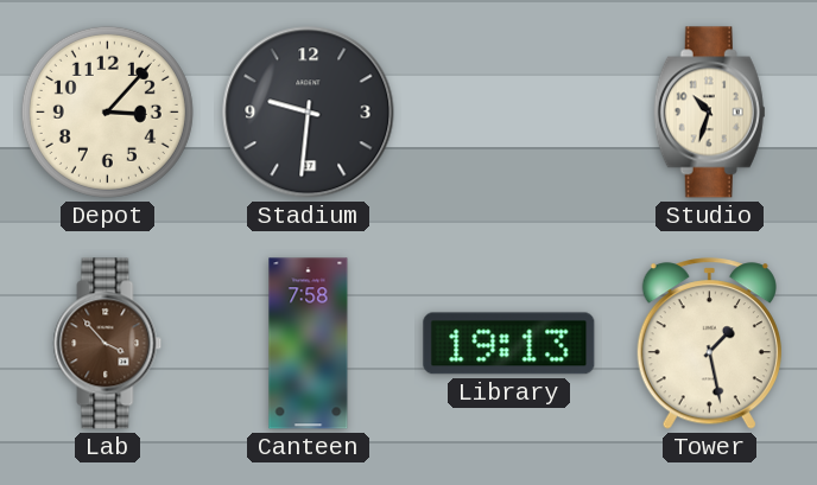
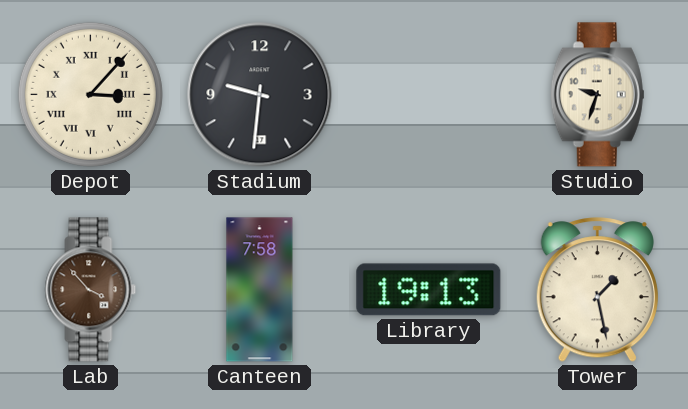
Depot numerals: Arabic -> Roman
Studio: 10:33 -> 9:33
